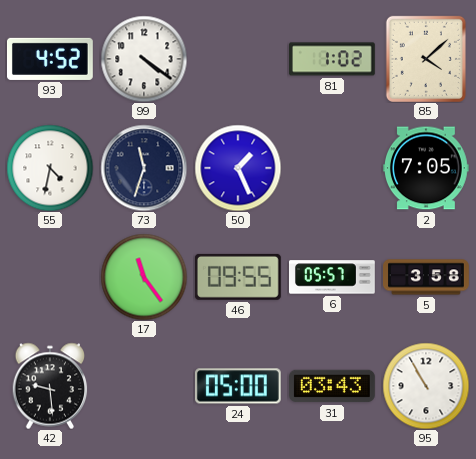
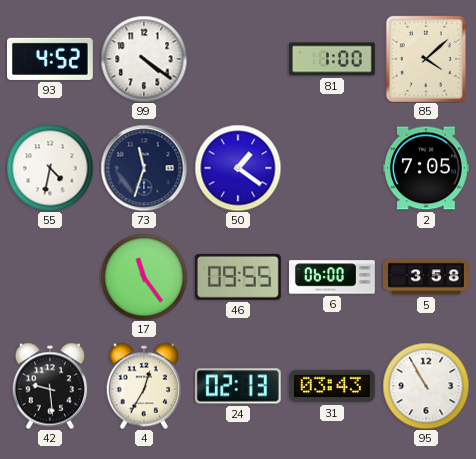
81: 1:02 -> 1:00
50: 1:26 -> 1:21
6: 05:57 -> 06:00
4: none -> 12:35
24: 05:00 -> 02:13
